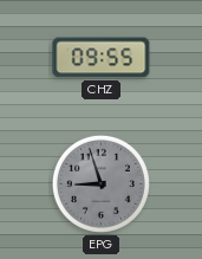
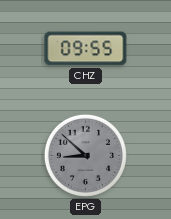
EPG: 8:57 -> 8:52
